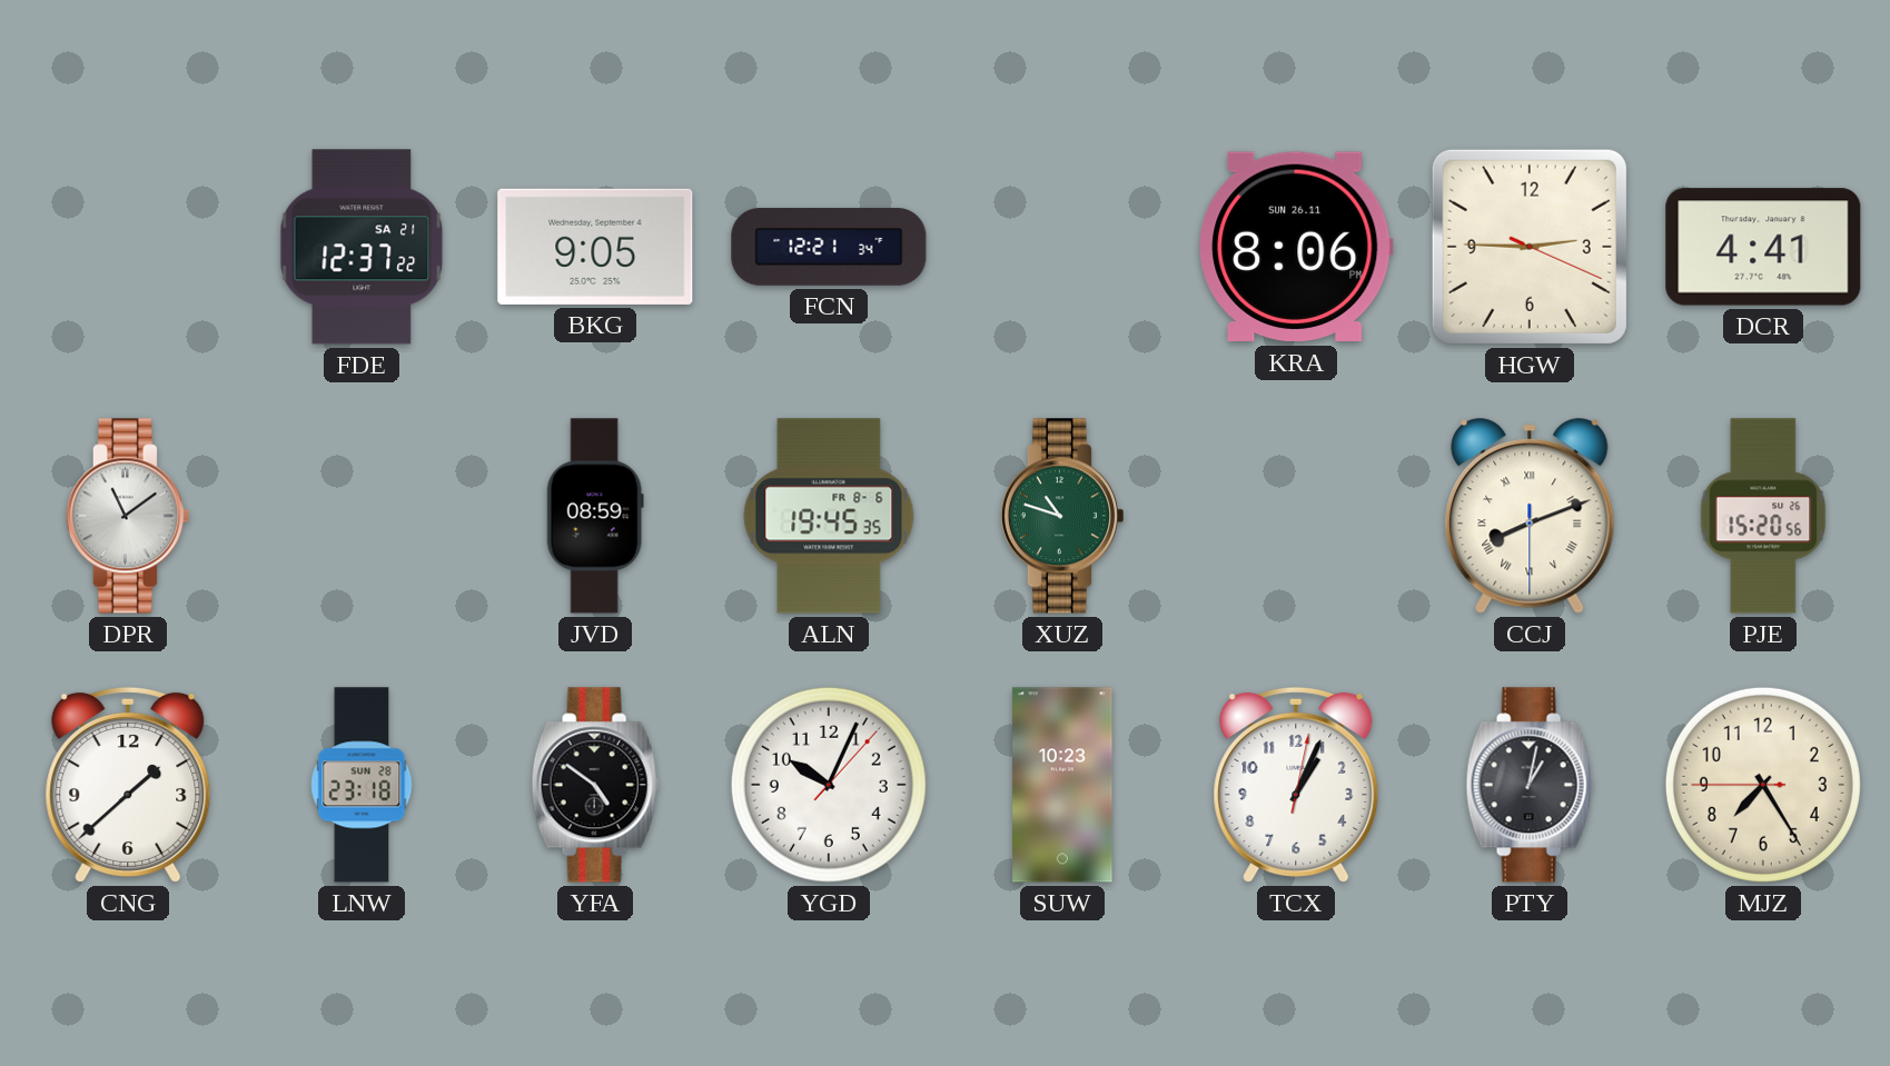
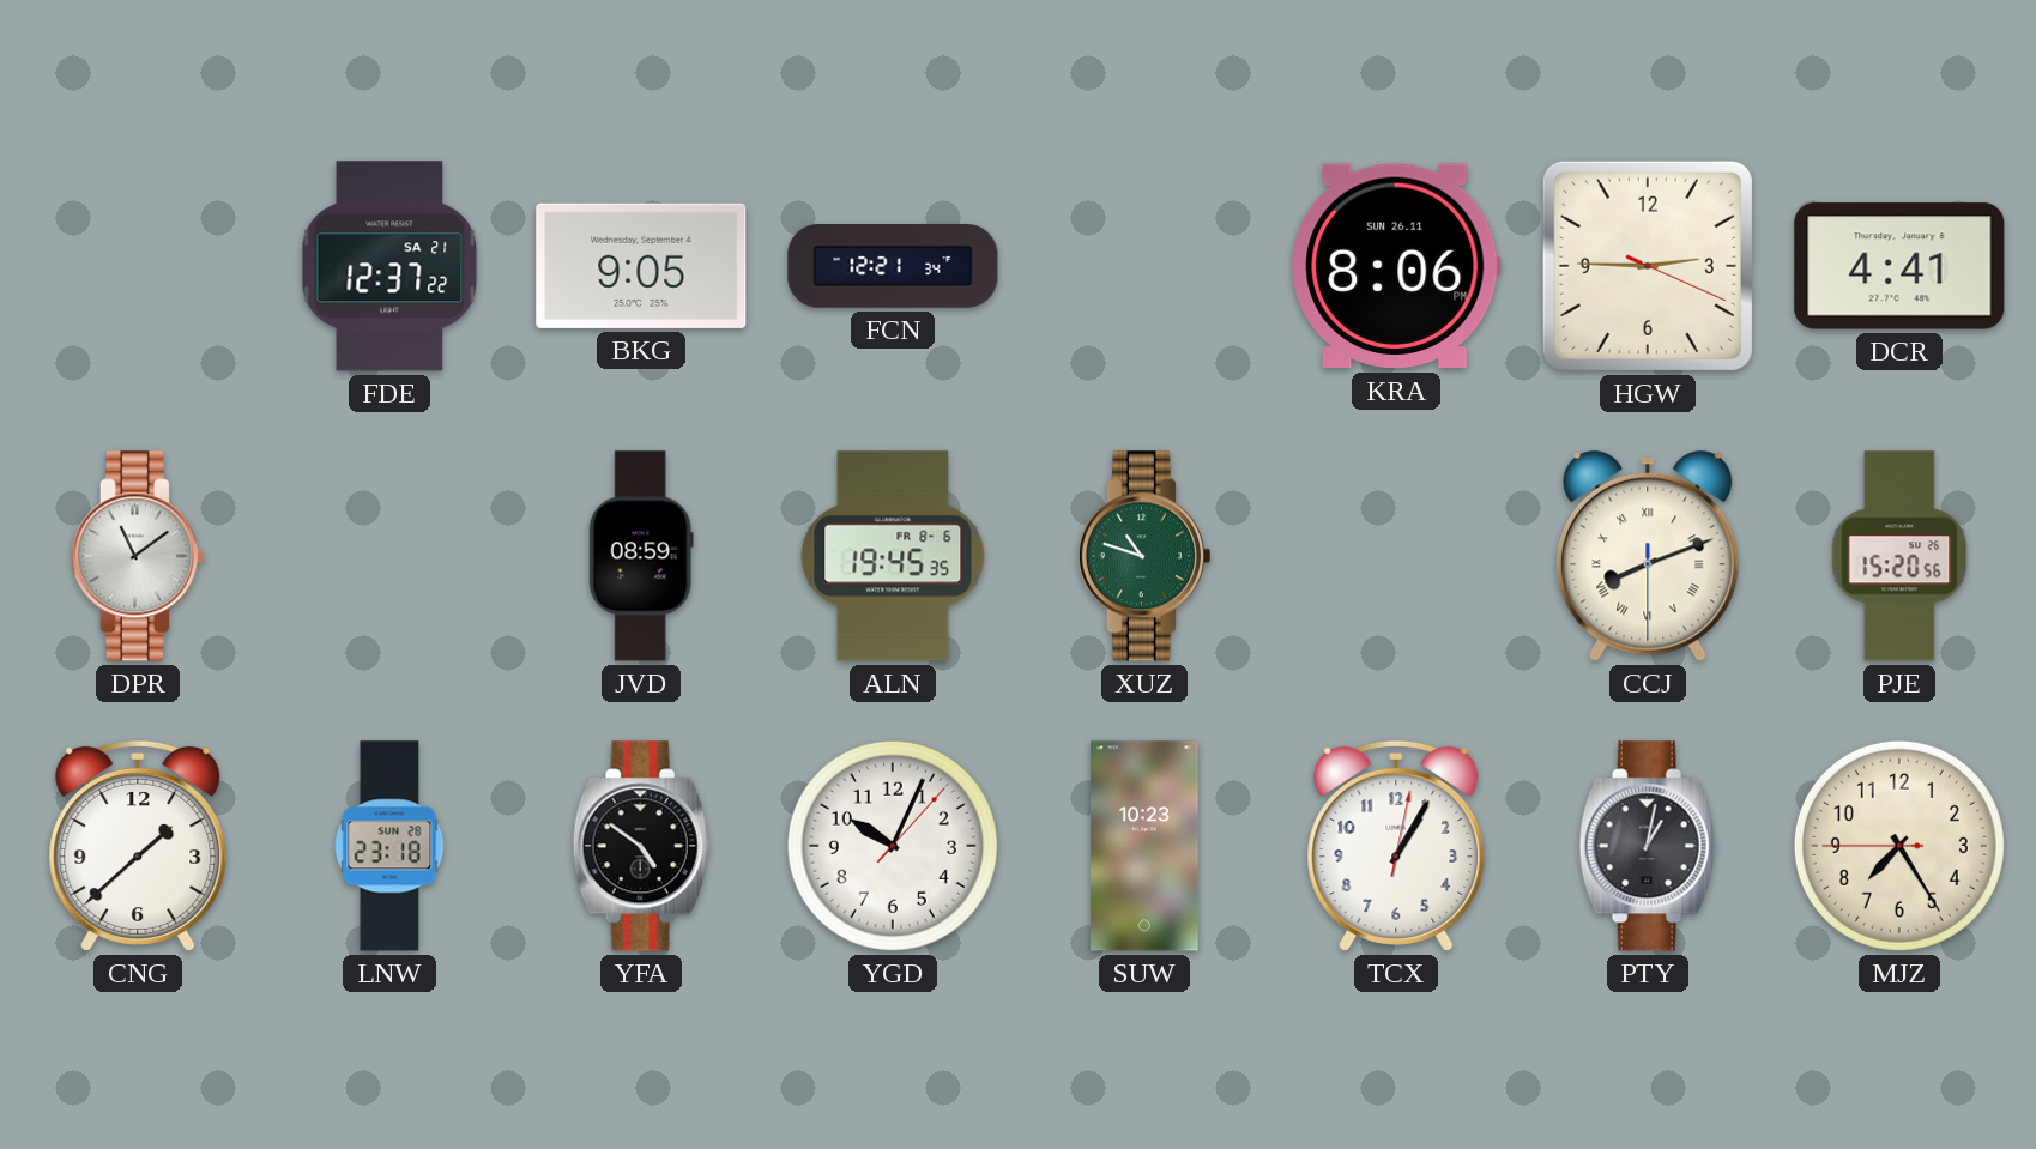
TCX: 1:04 -> 1:05
